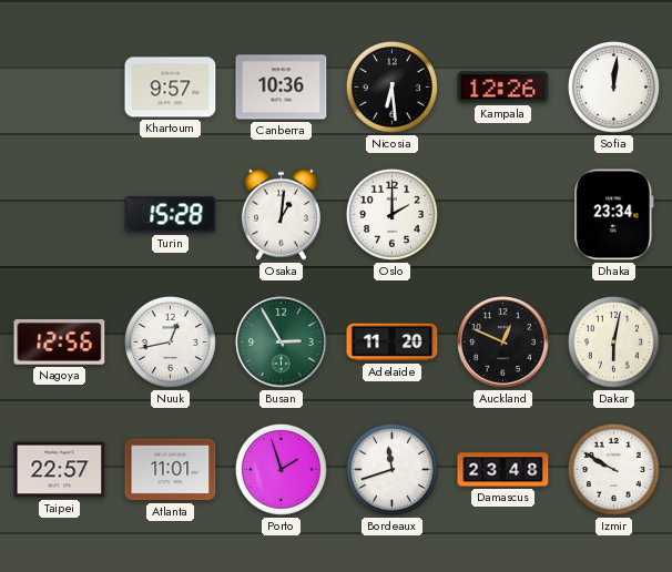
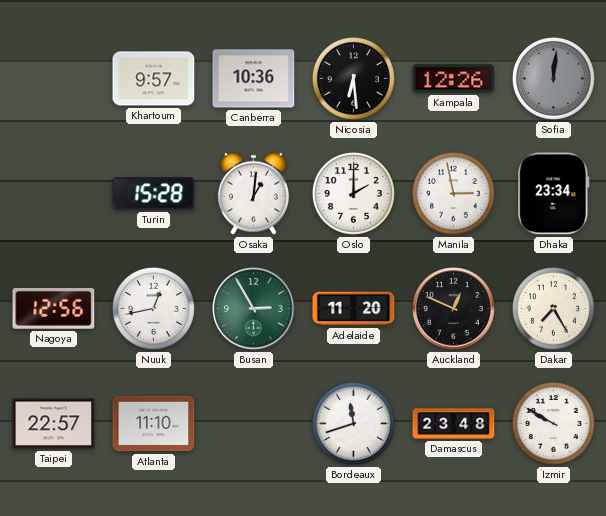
Sofia dial: white -> grey
Manila: none -> 2:58
Dakar: 6:02 -> 7:25
Atlanta: 11:01 -> 11:10
Porto: 1:57 -> none
